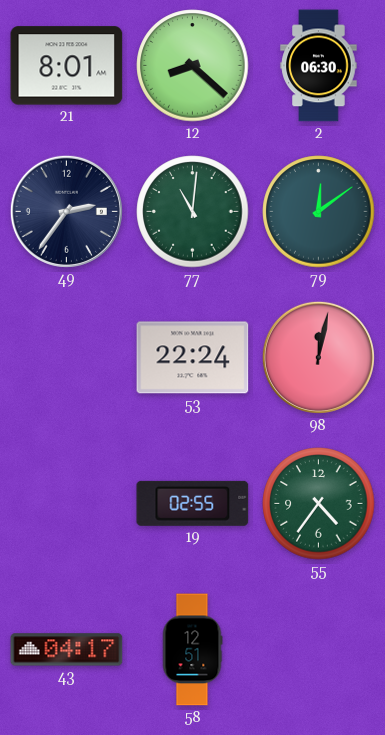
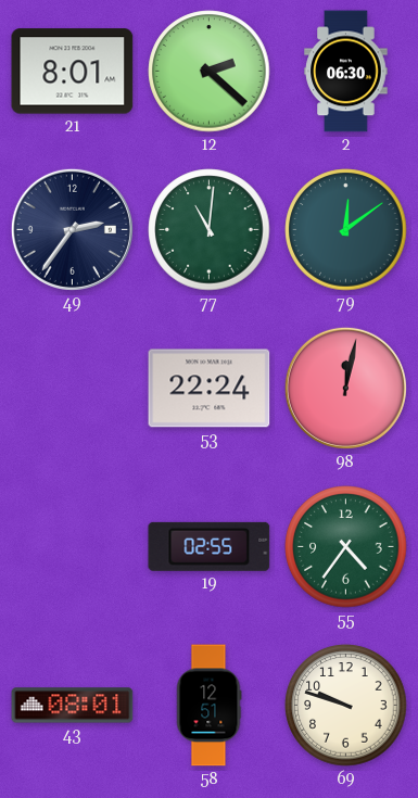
12: 8:22 -> 2:22
43: 04:17 -> 08:01
69: none -> 9:48
